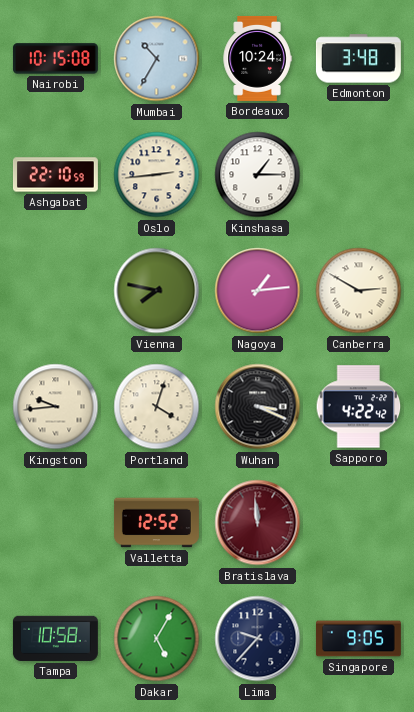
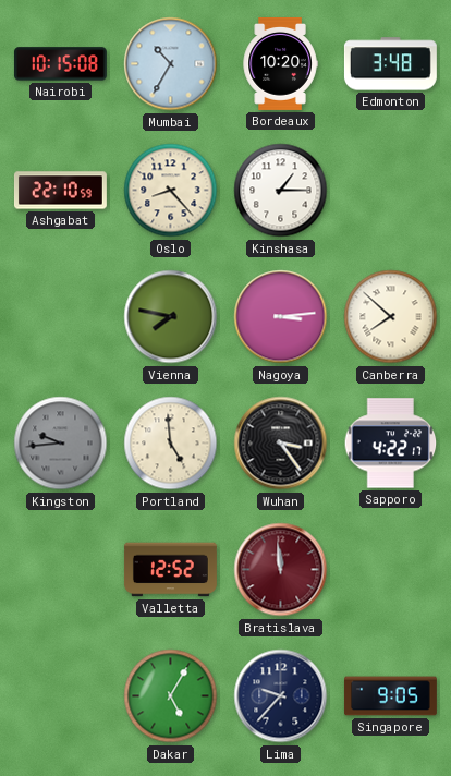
Bordeaux: 10:24 -> 10:20
Oslo: 2:44 -> 8:23
Nagoya: 1:14 -> 3:14
Canberra: 2:50 -> 7:52
Kingston dial: cream -> grey
Portland: 4:03 -> 4:59
Wuhan: 3:19 -> 3:24
Sapporo: 4:22:42 -> 4:22:17
Tampa: 10:58 -> none
